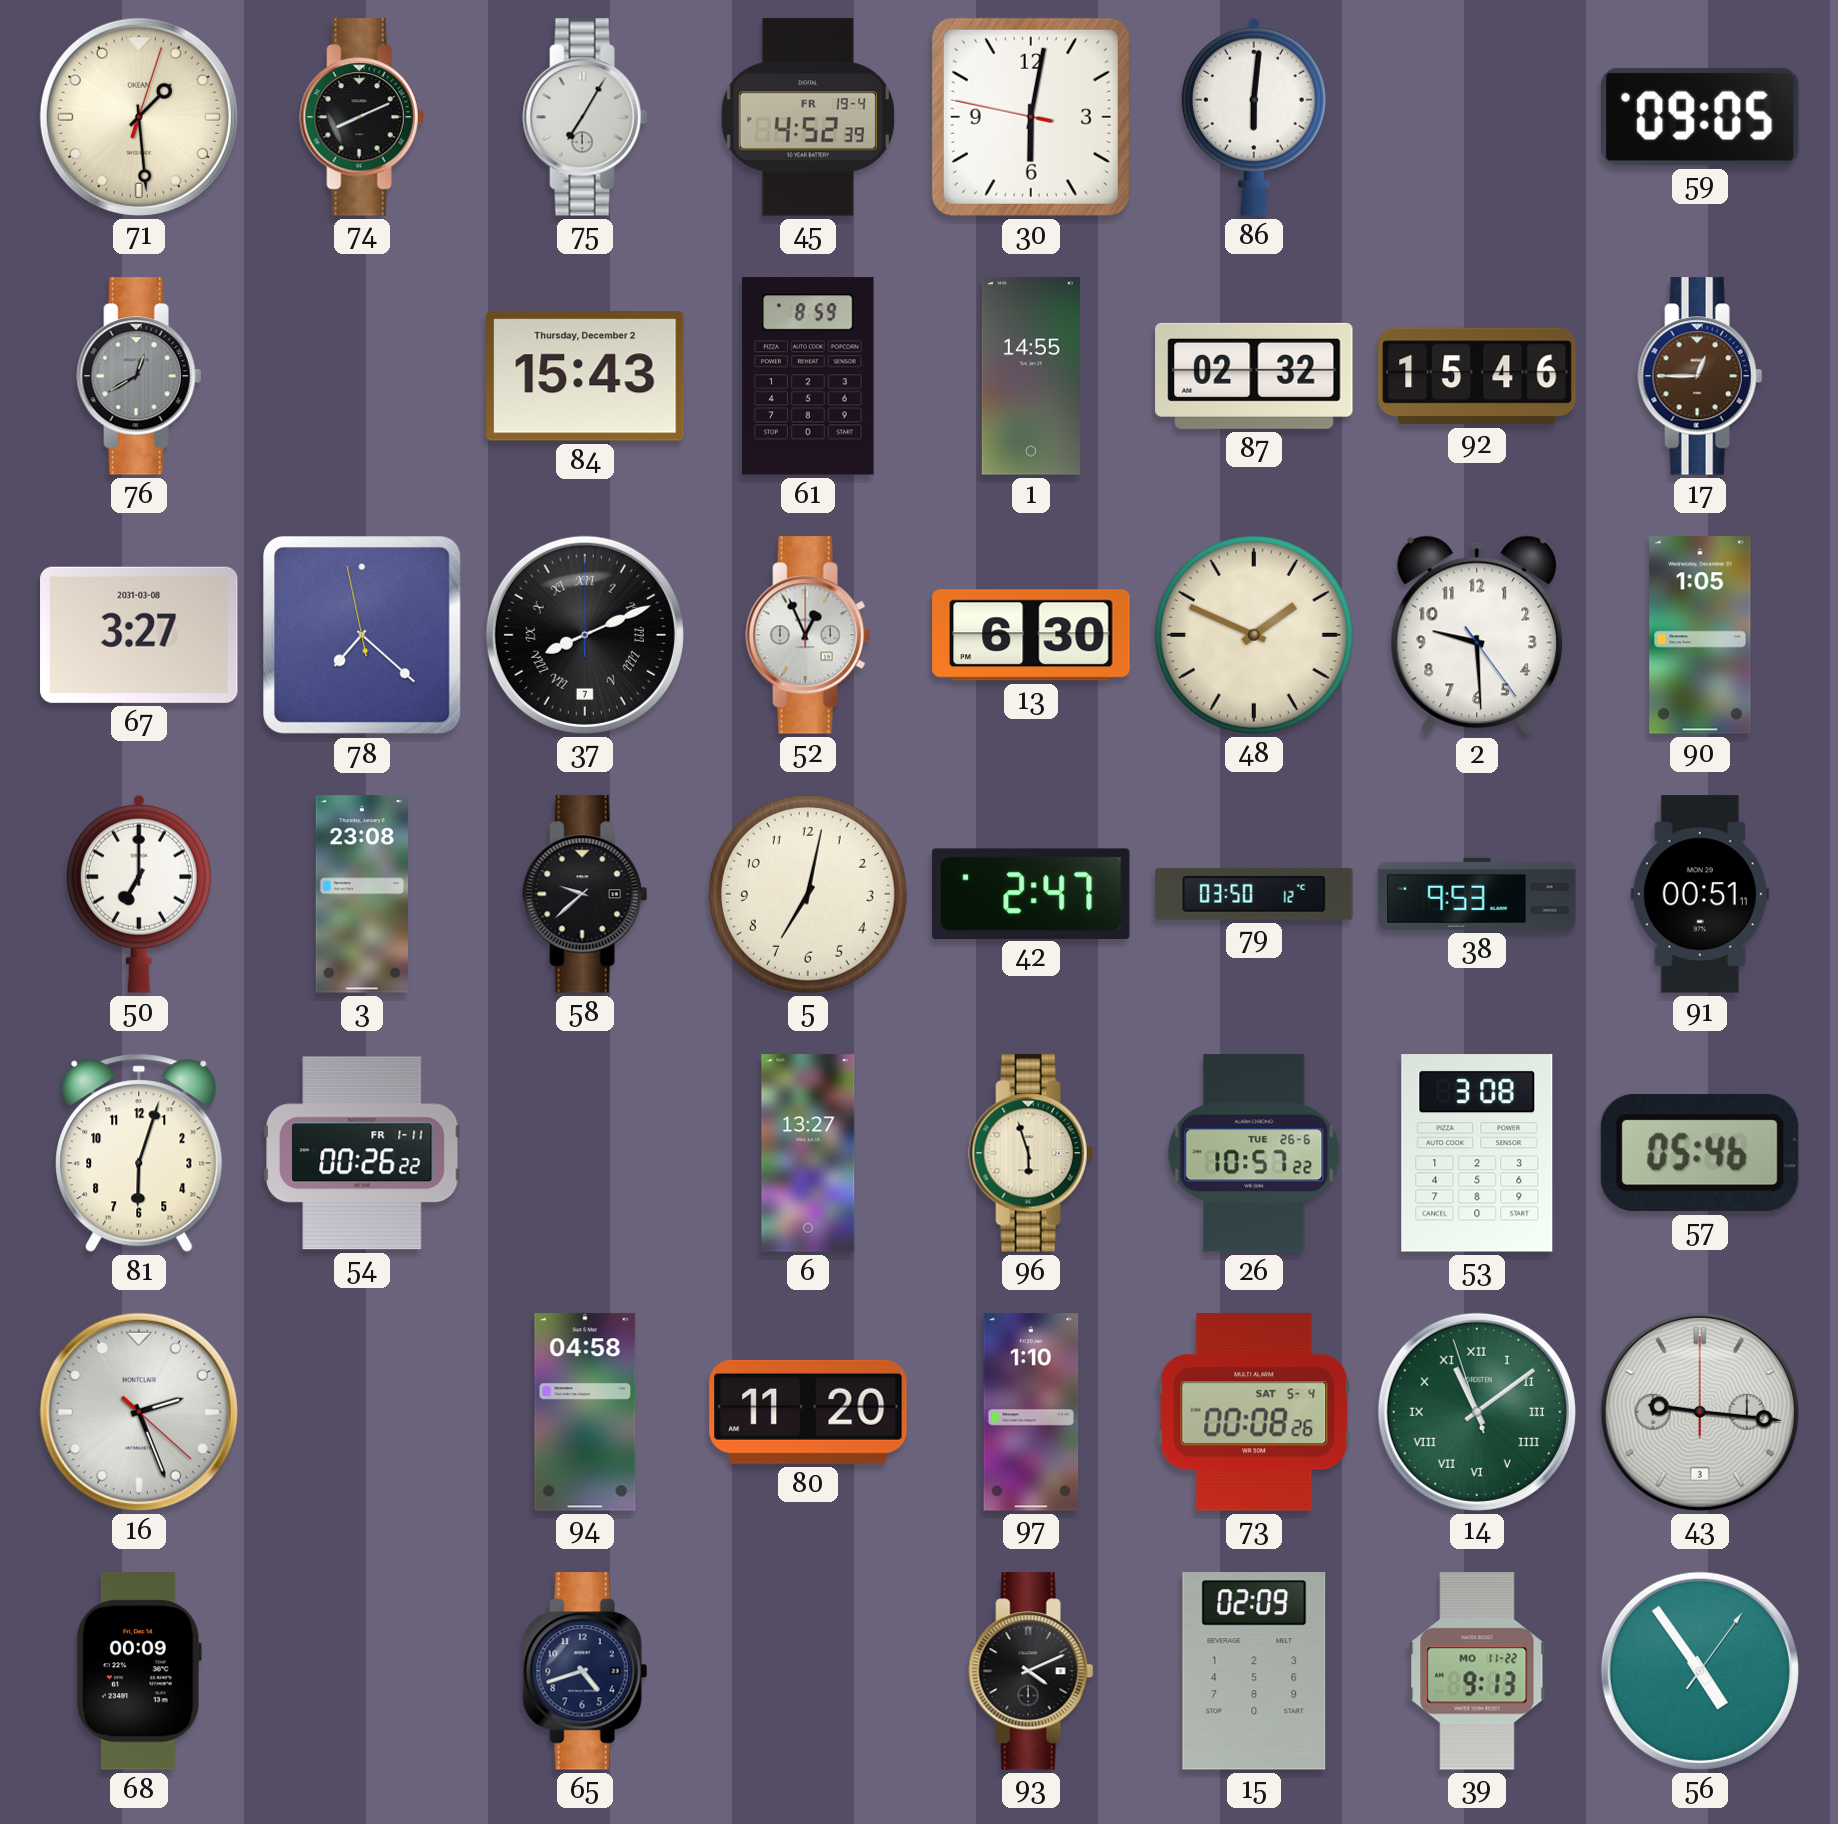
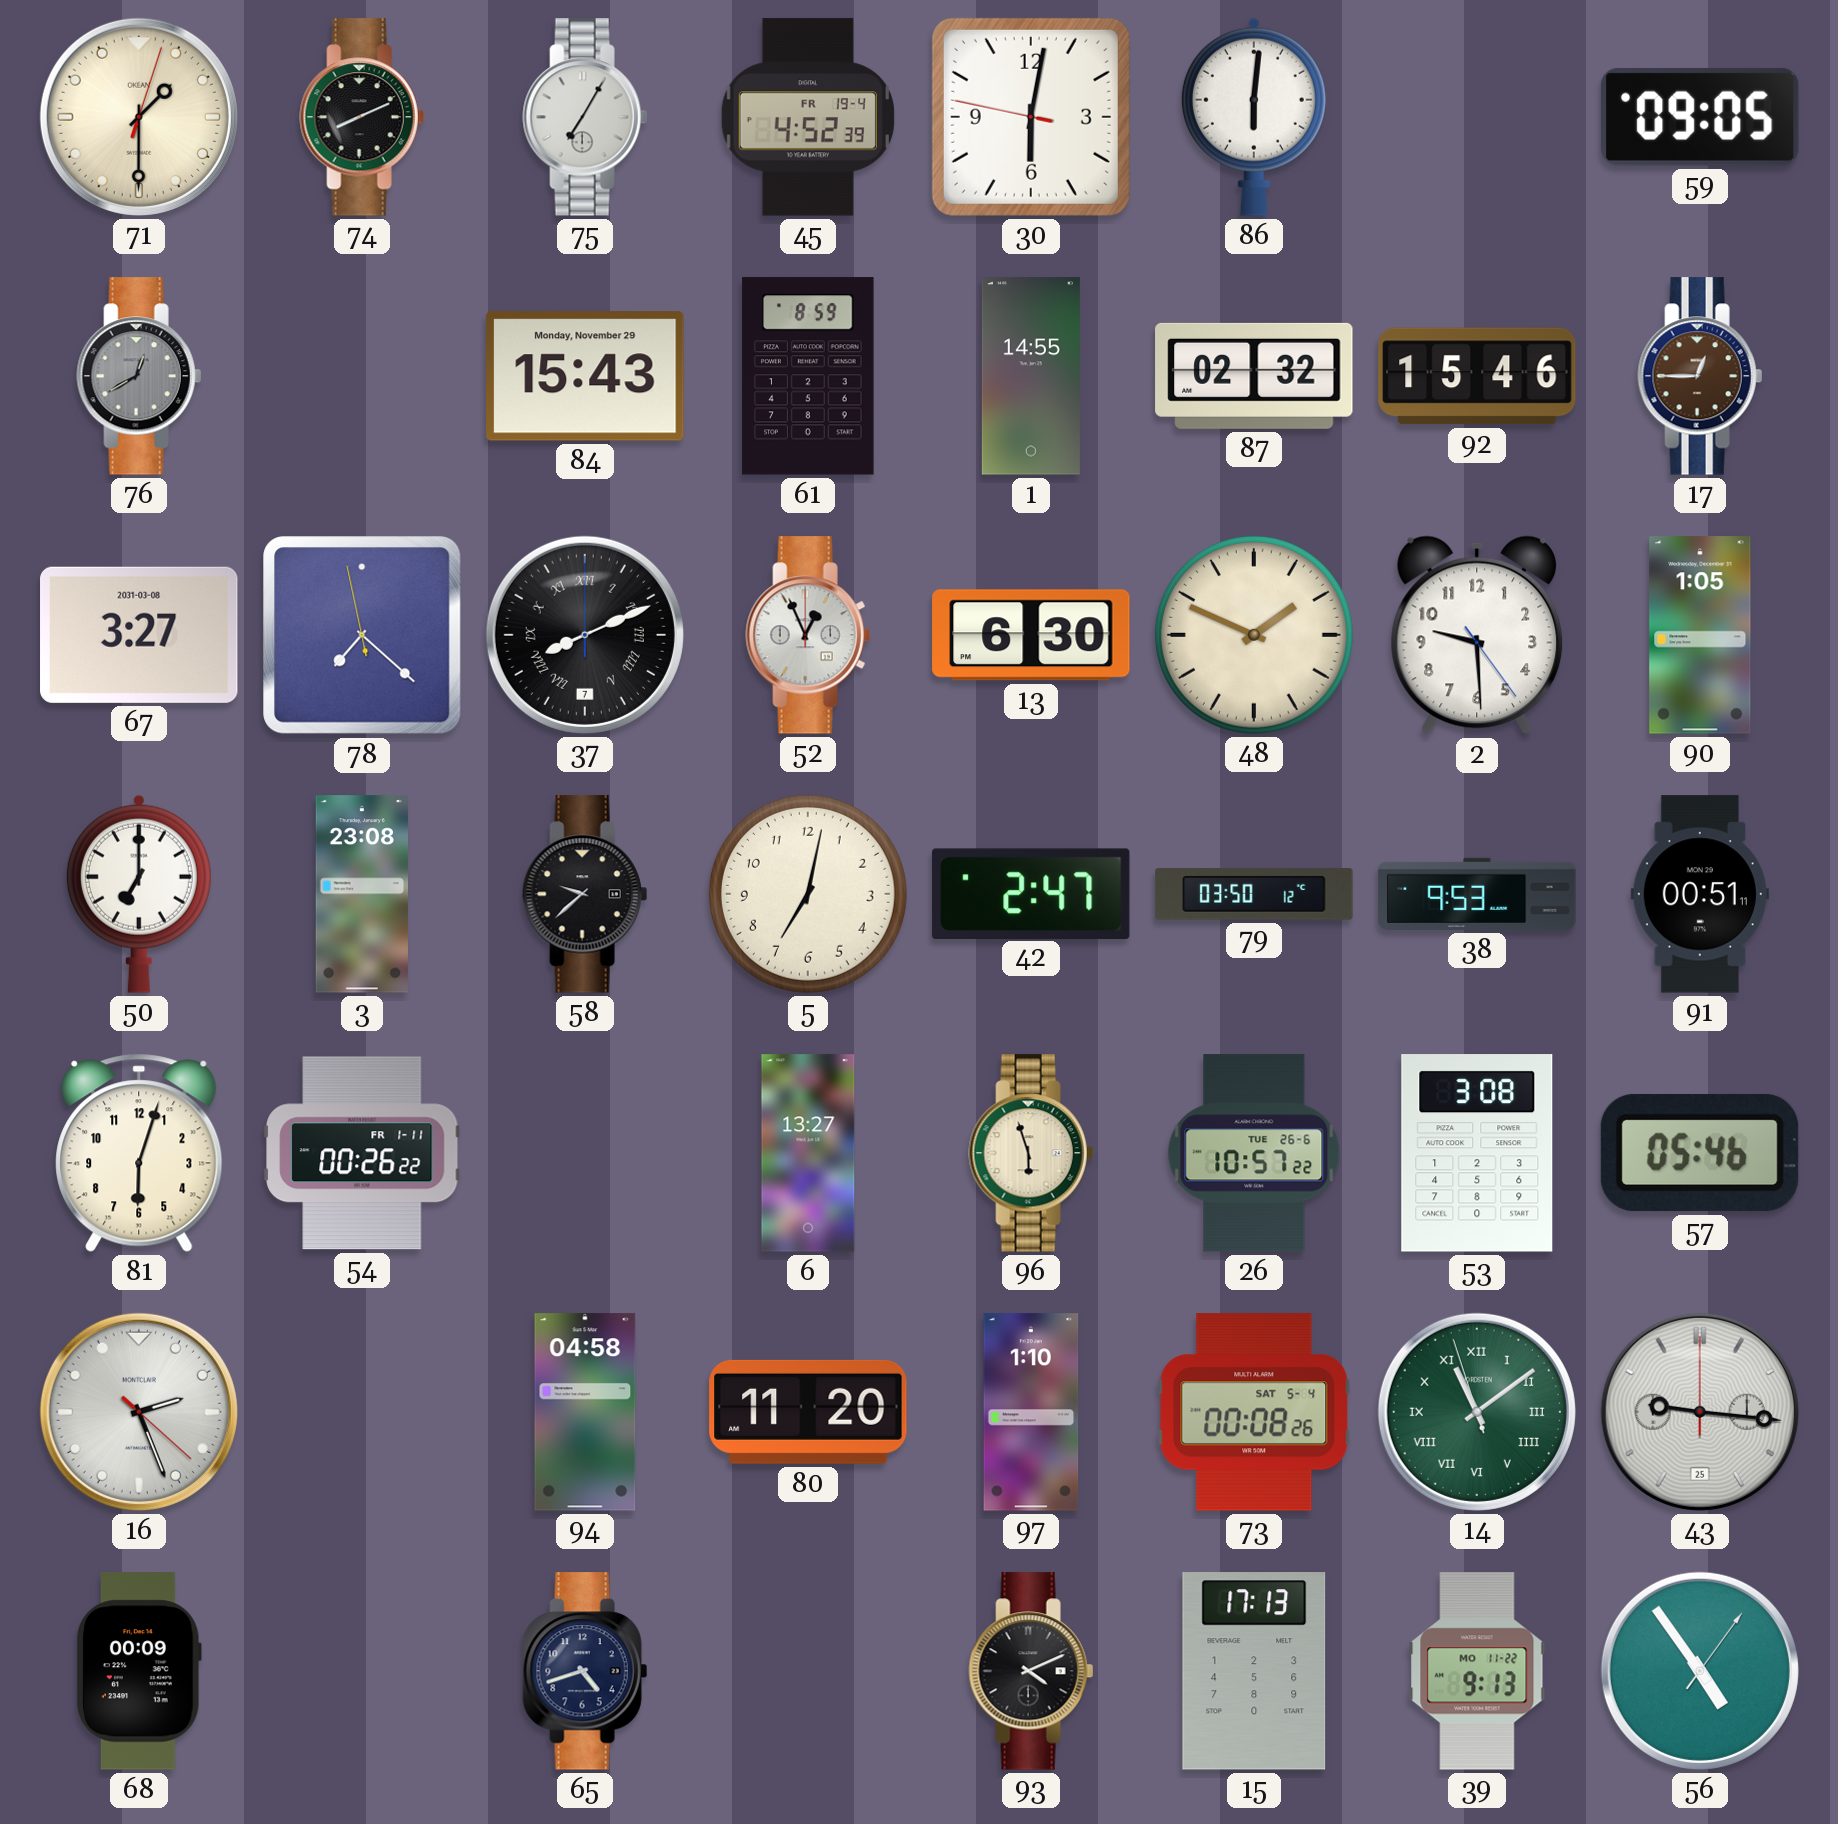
71: 1:29 -> 1:30
84 date: Thursday, December 2 -> Monday, November 29
43 date: 3 -> 25
15: 02:09 -> 17:13
